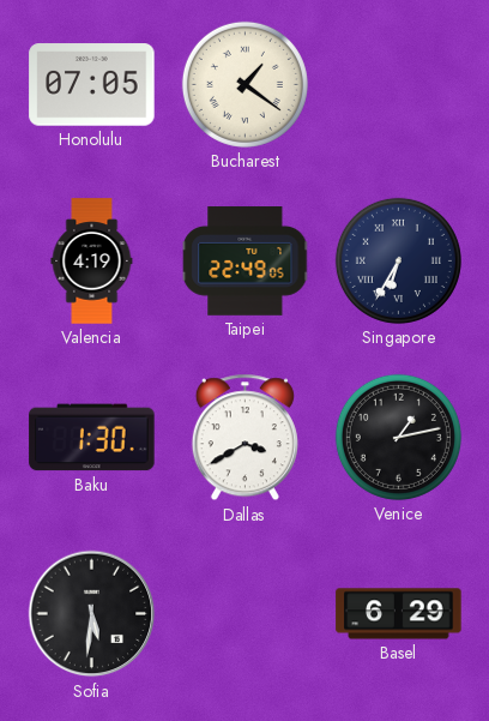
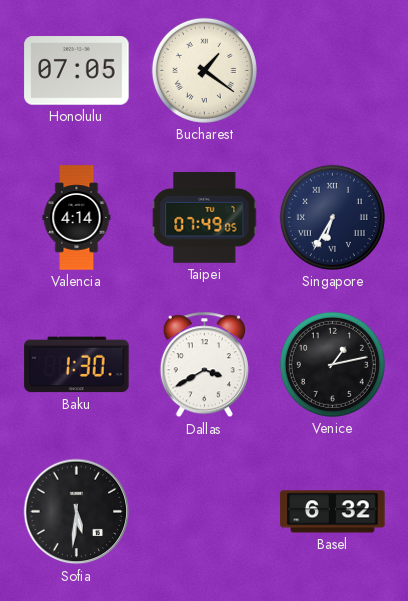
Valencia: 4:19 -> 4:14
Taipei: 22:49 -> 07:49
Basel: 6:29 -> 6:32
